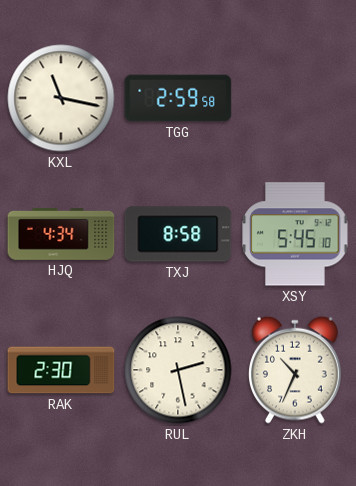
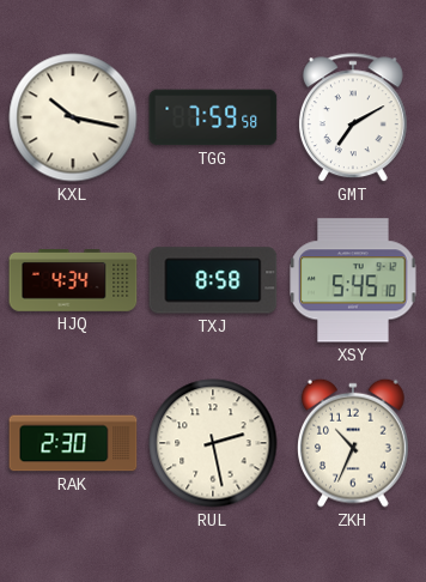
KXL: 11:17 -> 10:17
TGG: 2:59 -> 7:59
GMT: none -> 7:10
